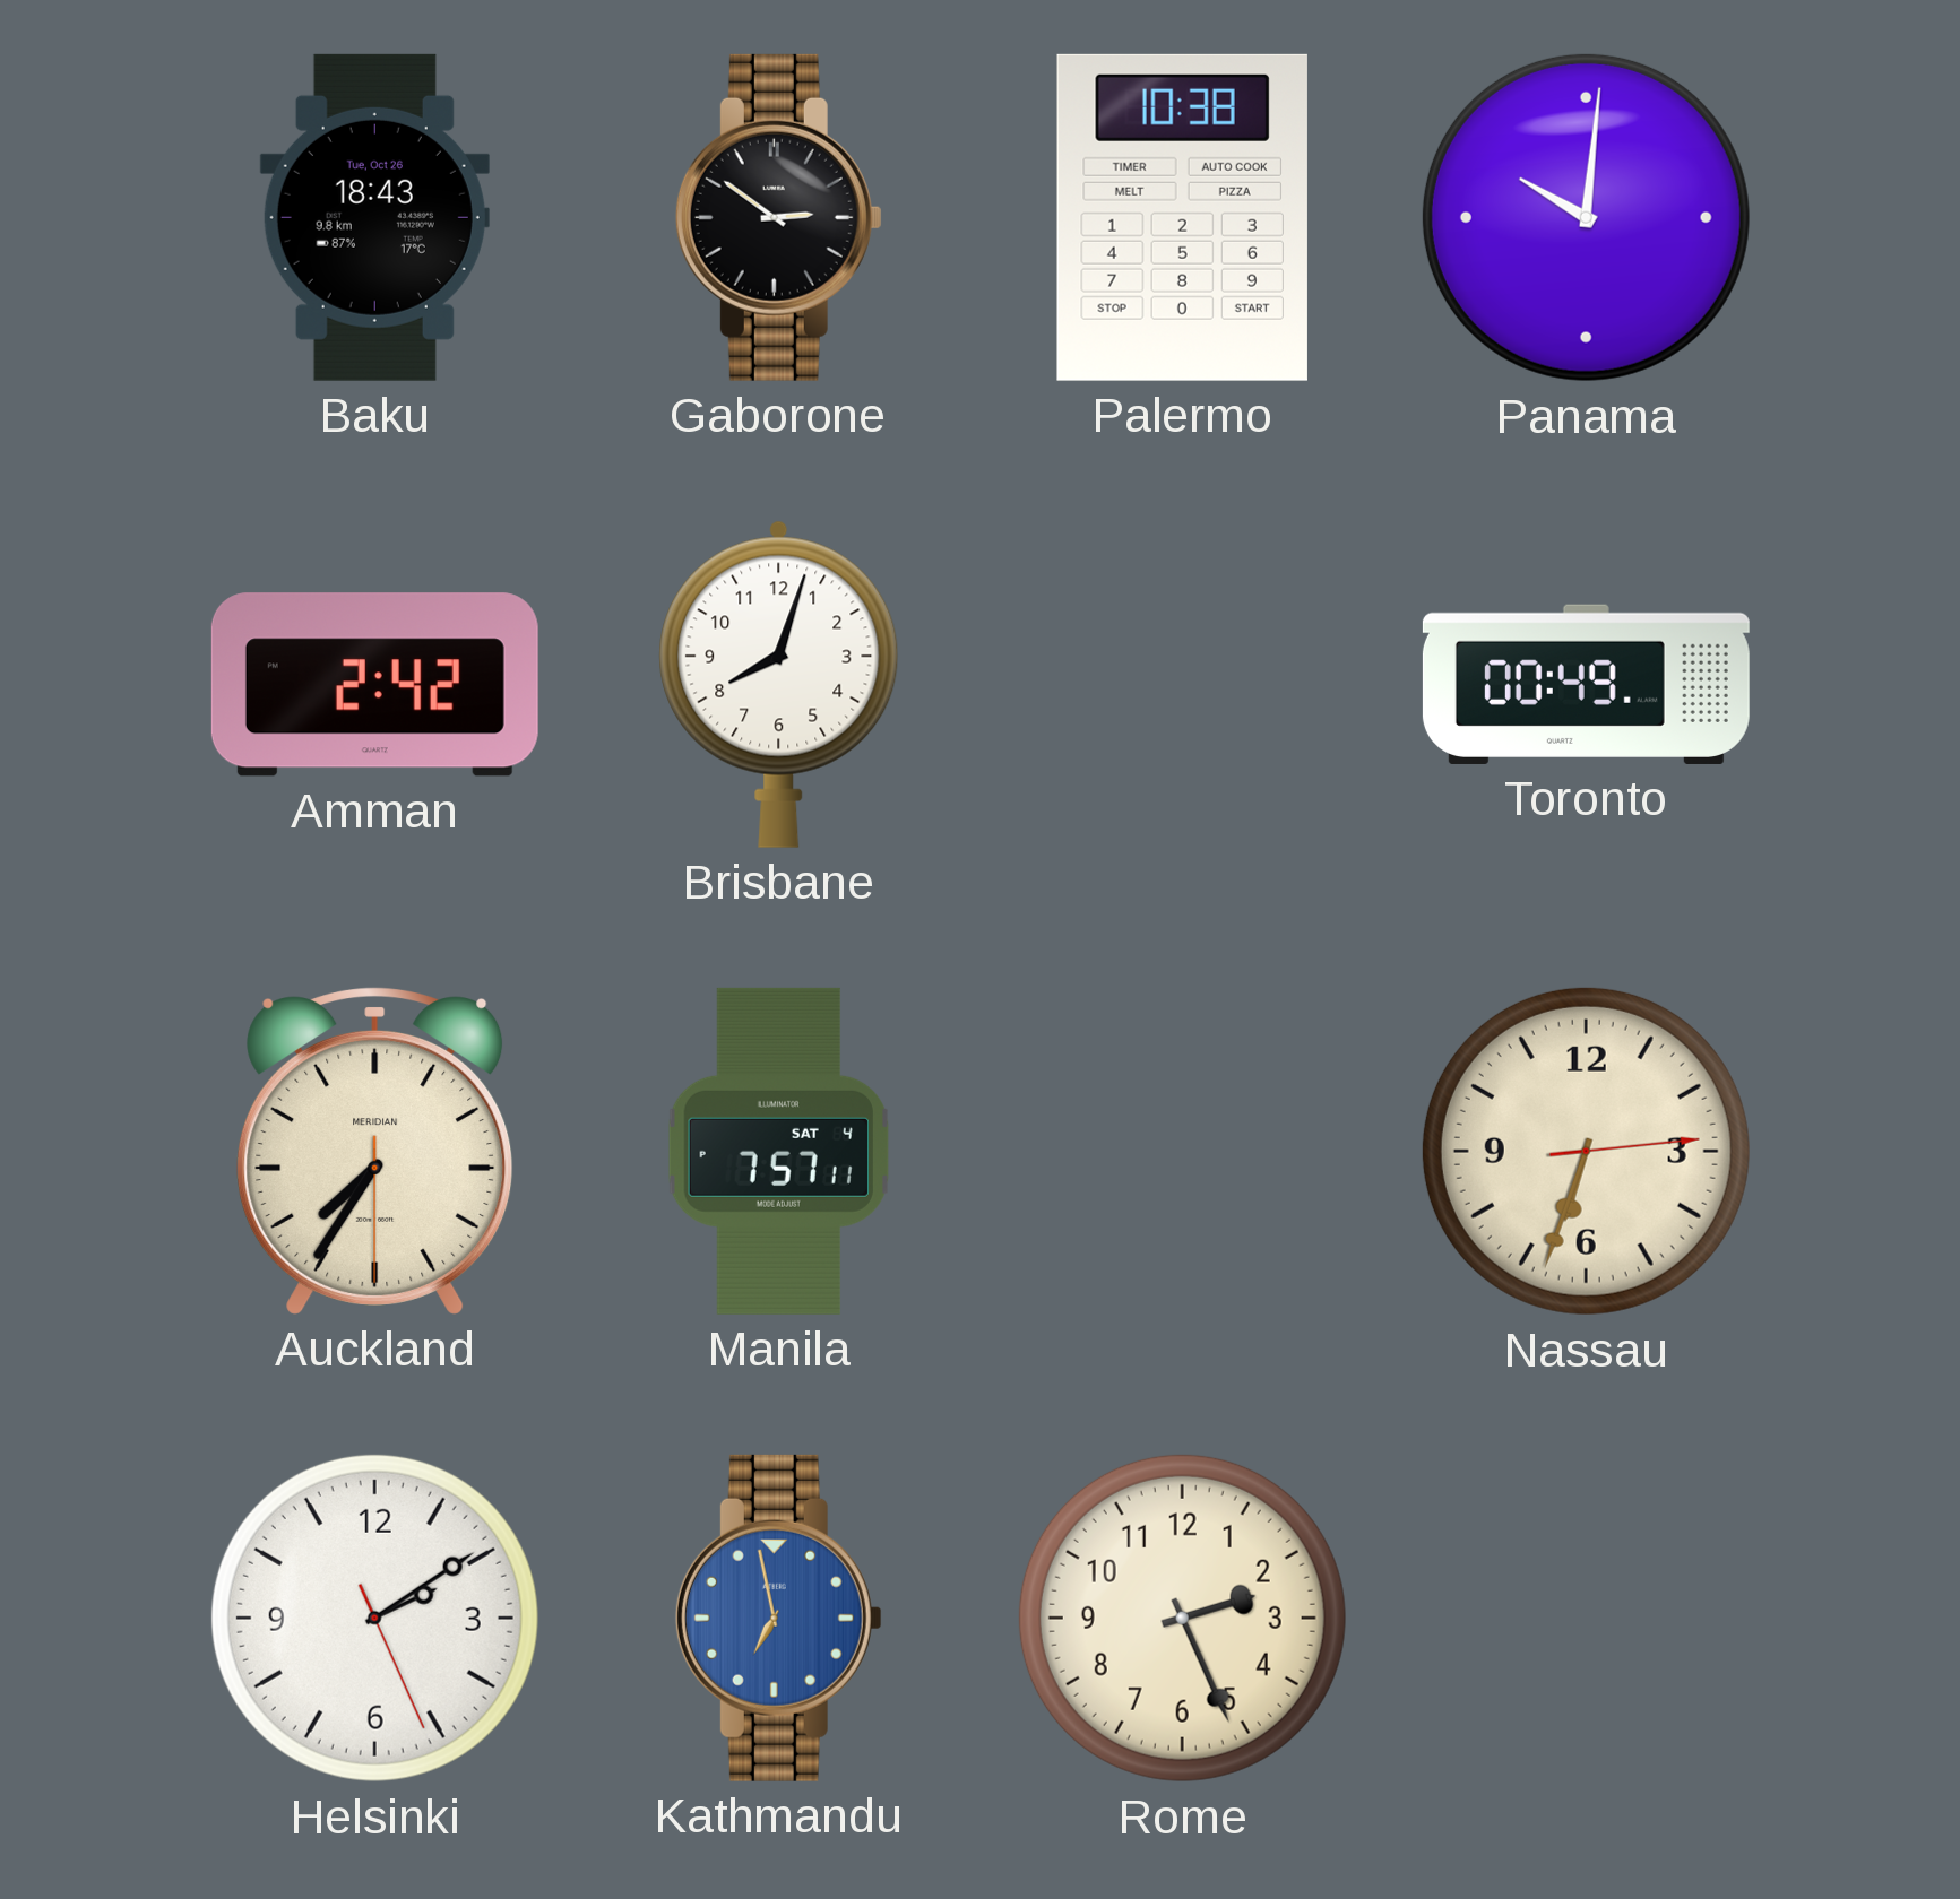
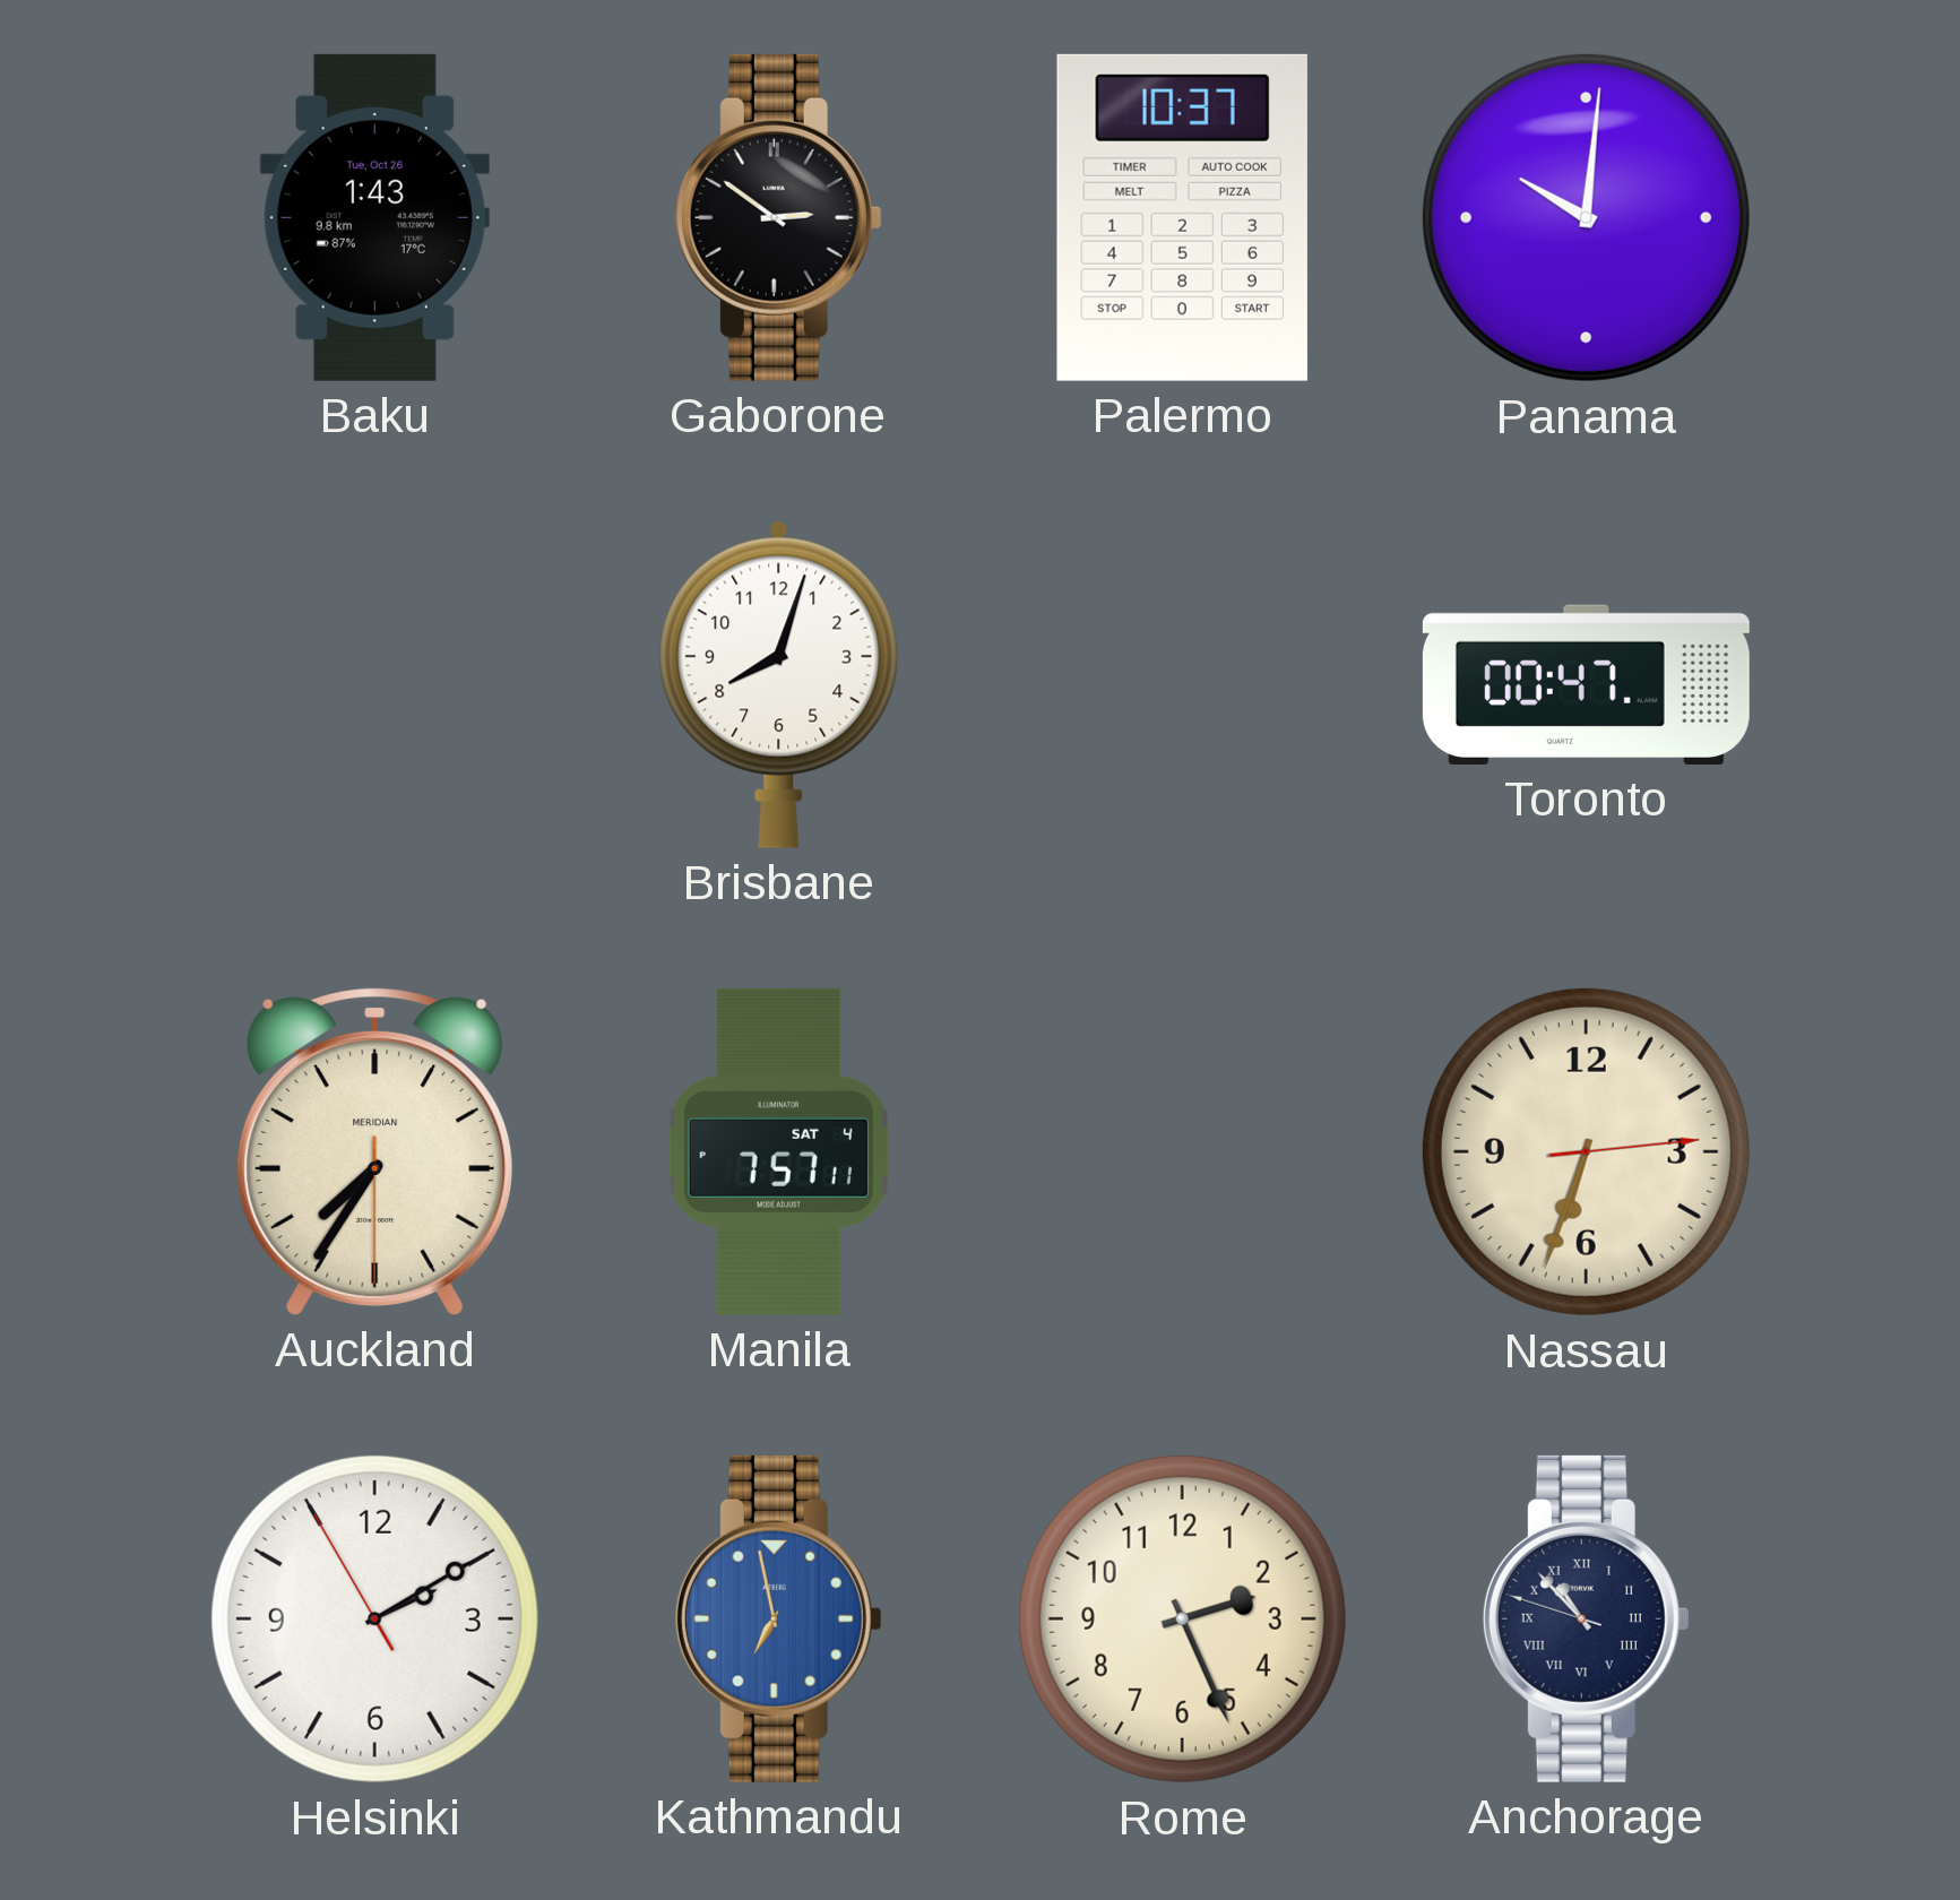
Baku: 18:43 -> 1:43
Palermo: 10:38 -> 10:37
Amman: 2:42 -> none
Toronto: 00:49 -> 00:47
Helsinki: 2:09:26 -> 2:09:55
Anchorage: none -> 10:52
